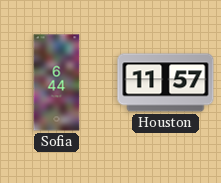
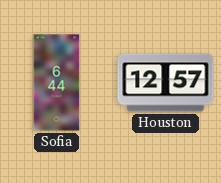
Houston: 11:57 -> 12:57
